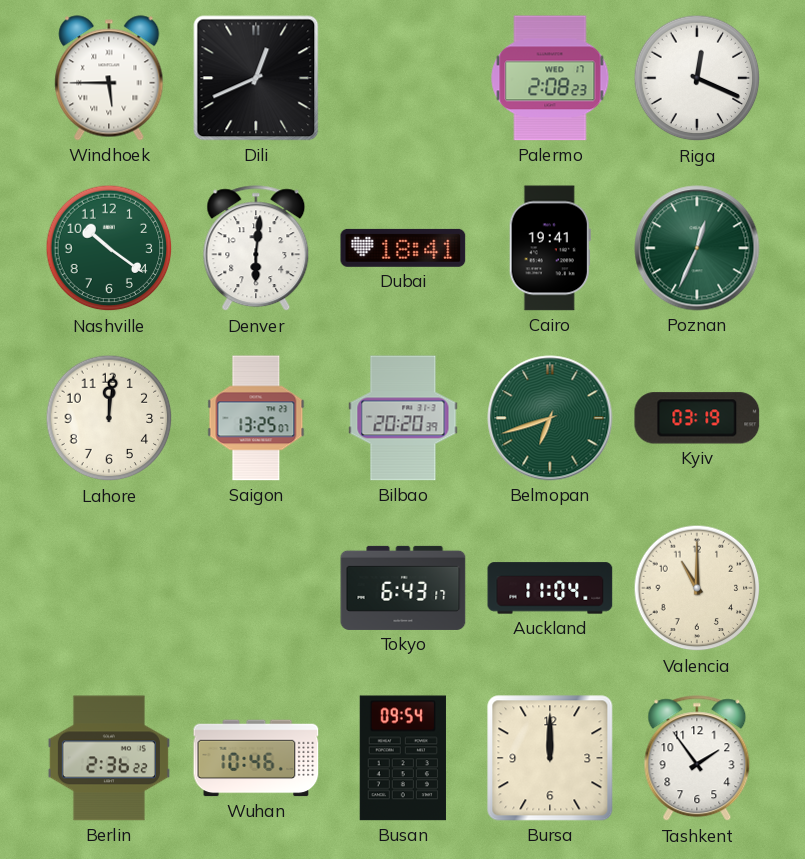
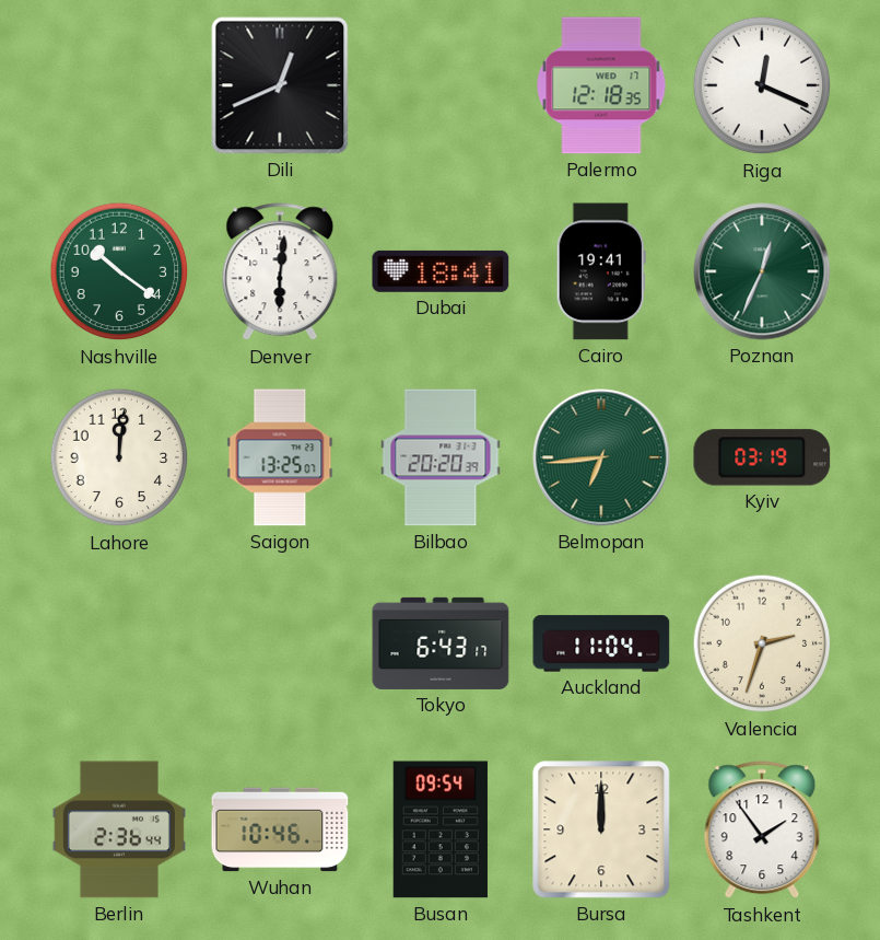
Windhoek: 5:45 -> none
Palermo: 2:08 -> 12:18
Belmopan: 6:42 -> 6:44
Valencia: 11:00 -> 2:33
Berlin: 2:36:22 -> 2:36:44
